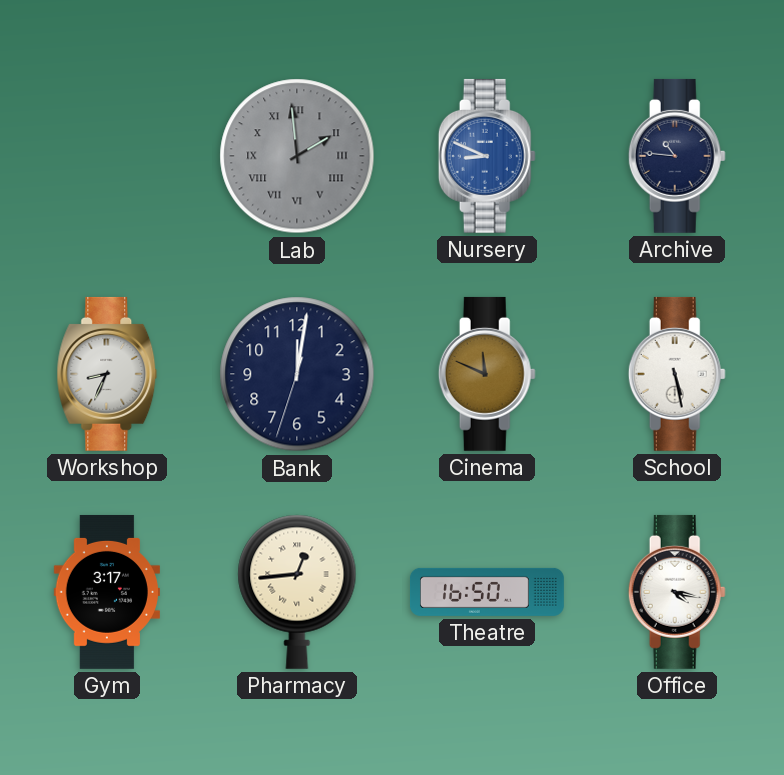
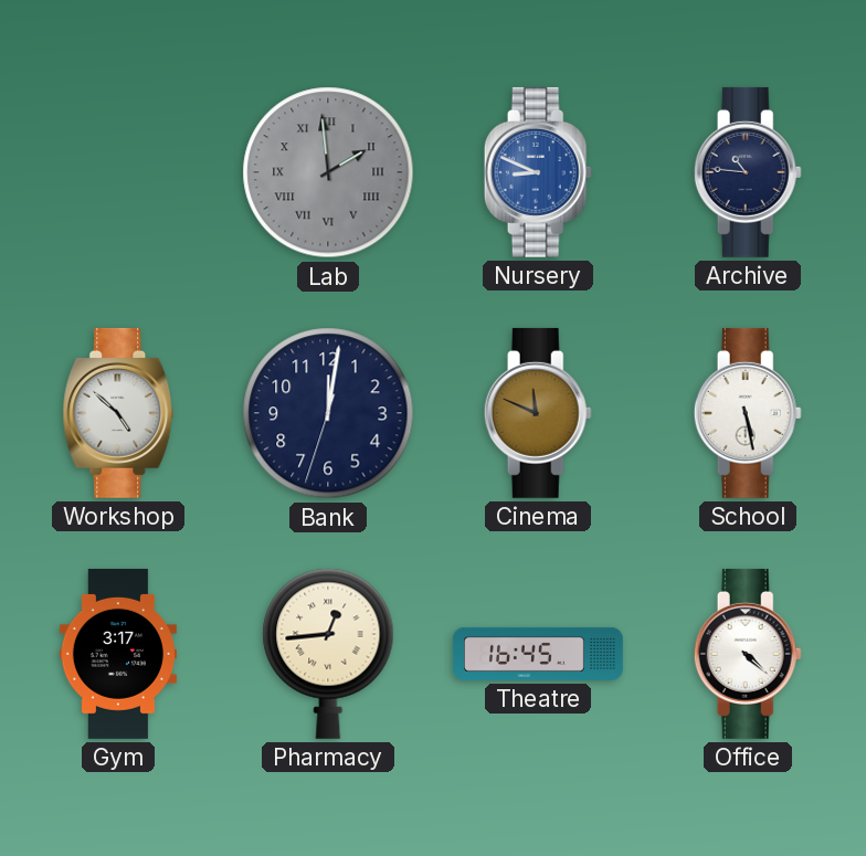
Workshop: 8:34 -> 4:52
Theatre: 16:50 -> 16:45
Office: 4:17 -> 4:22
